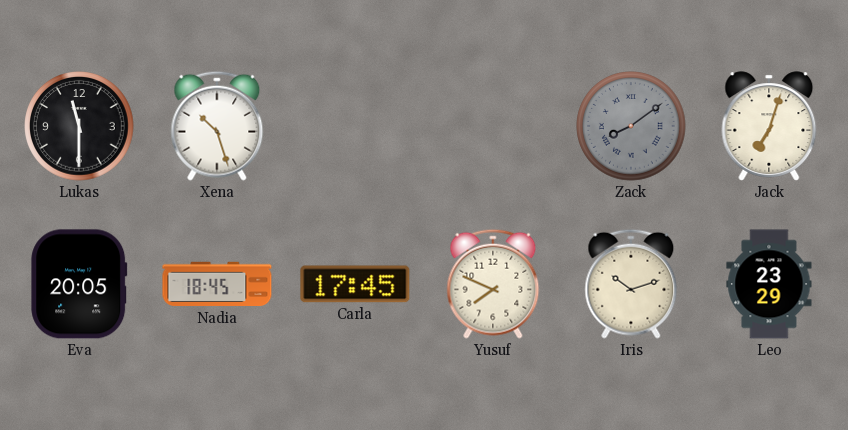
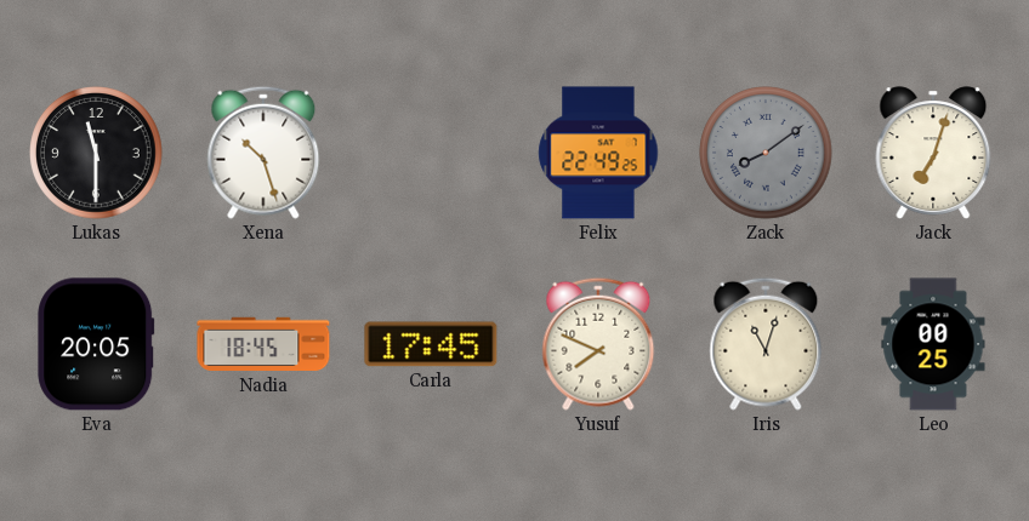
Felix: none -> 22:49
Iris: 10:12 -> 11:03
Leo: 23:29 -> 00:25
